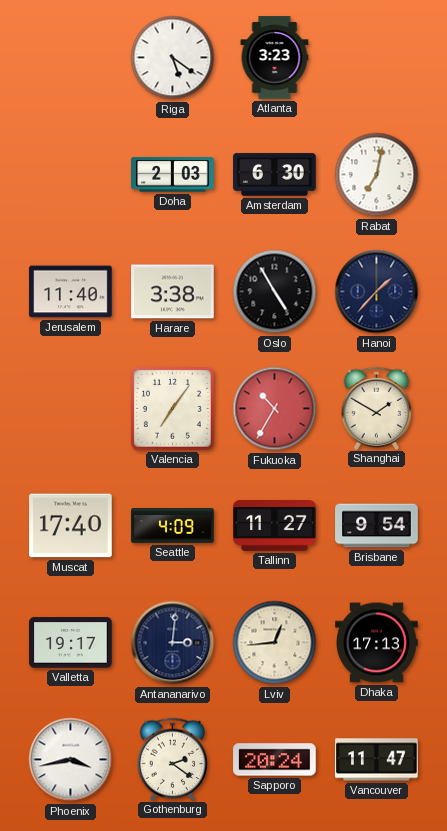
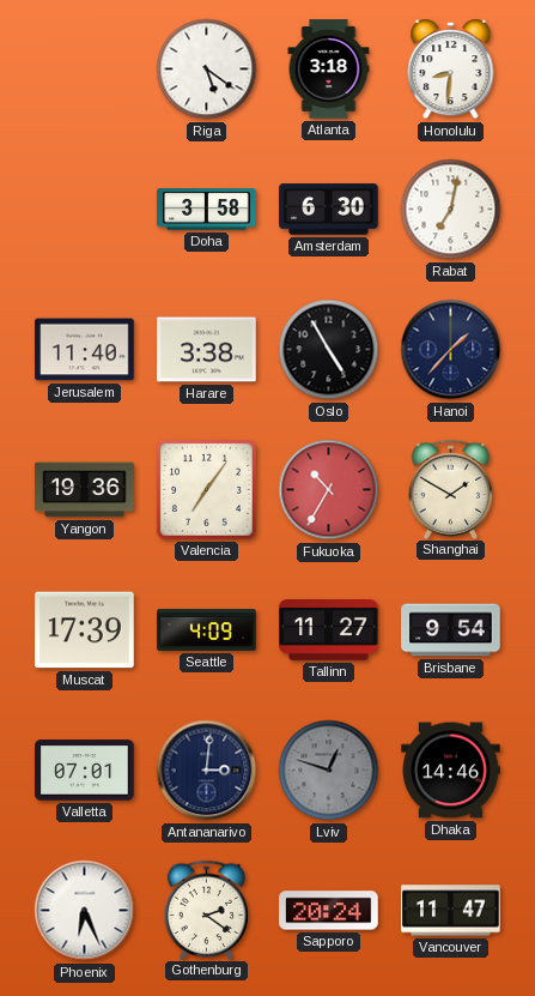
Atlanta: 3:23 -> 3:18
Honolulu: none -> 8:31
Doha: 2:03 -> 3:58
Yangon: none -> 19:36
Muscat: 17:40 -> 17:39
Valletta: 19:17 -> 07:01
Lviv: 12:44 -> 12:48
Lviv dial: cream -> grey
Dhaka: 17:13 -> 14:46
Phoenix: 3:43 -> 6:26
